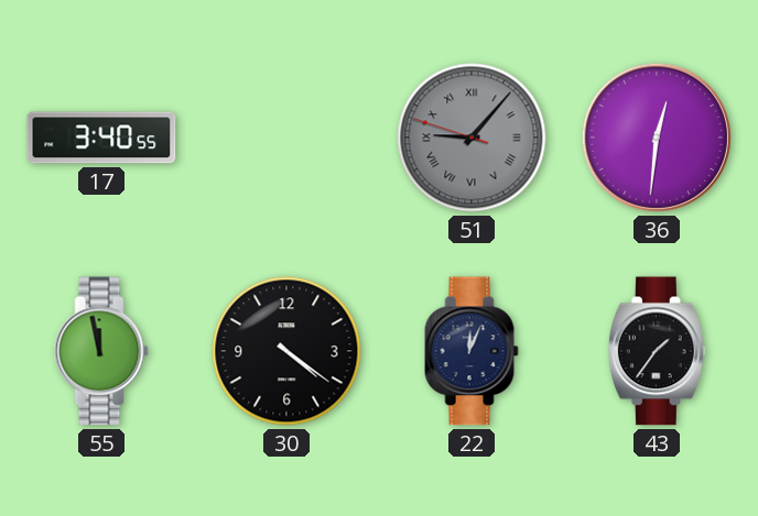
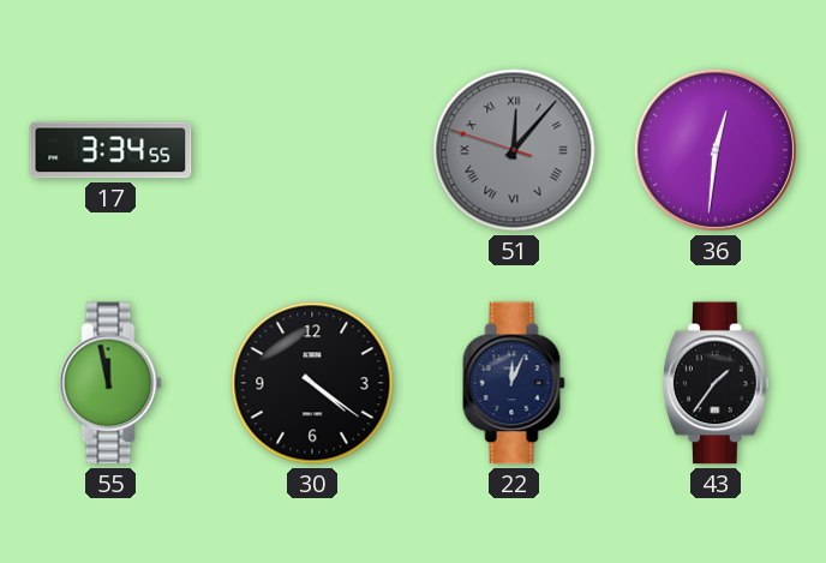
17: 3:40 -> 3:34
51: 9:06 -> 12:06
